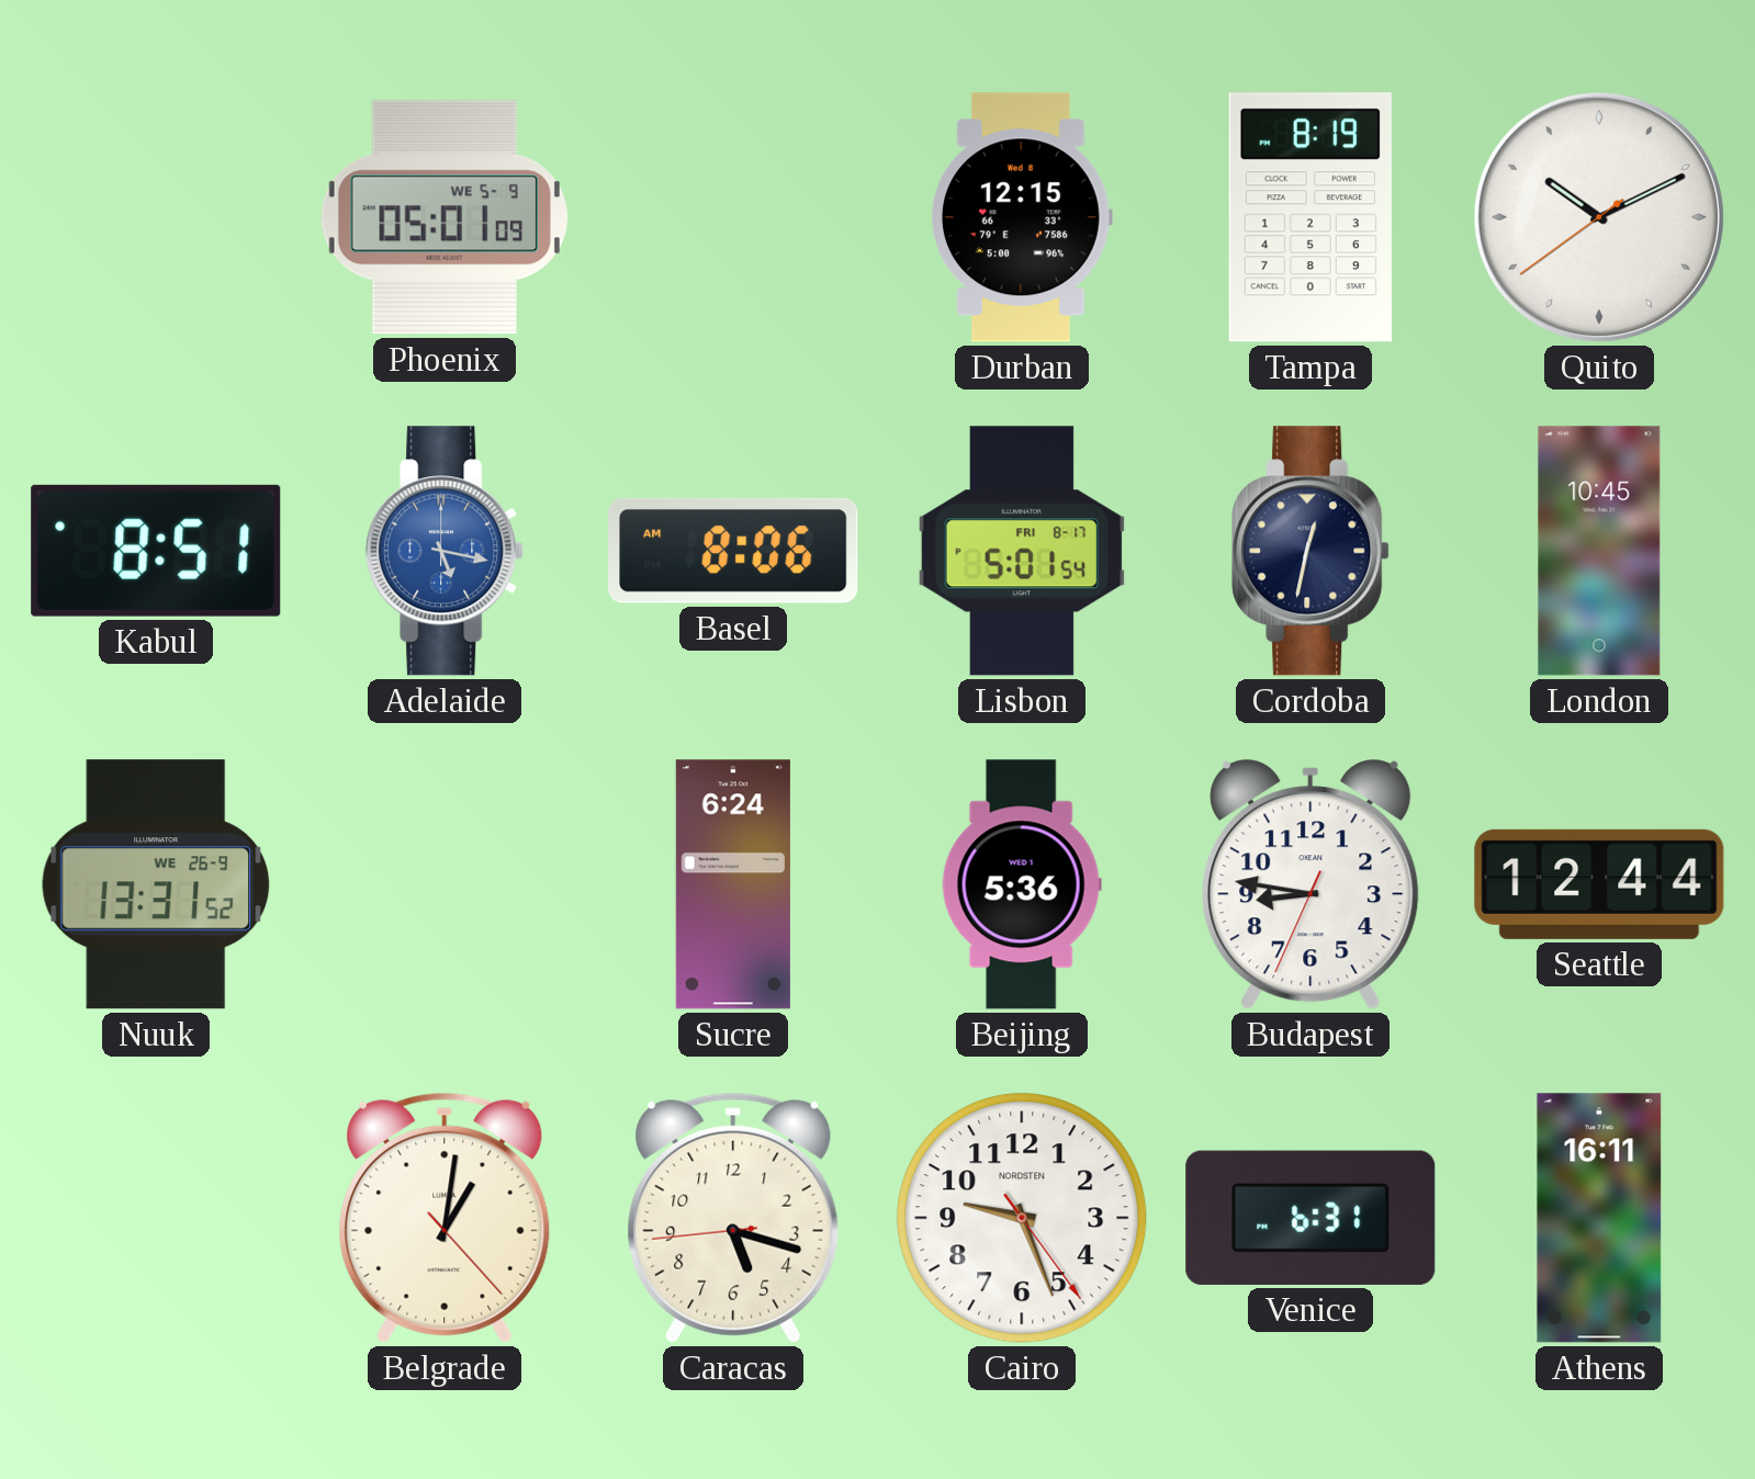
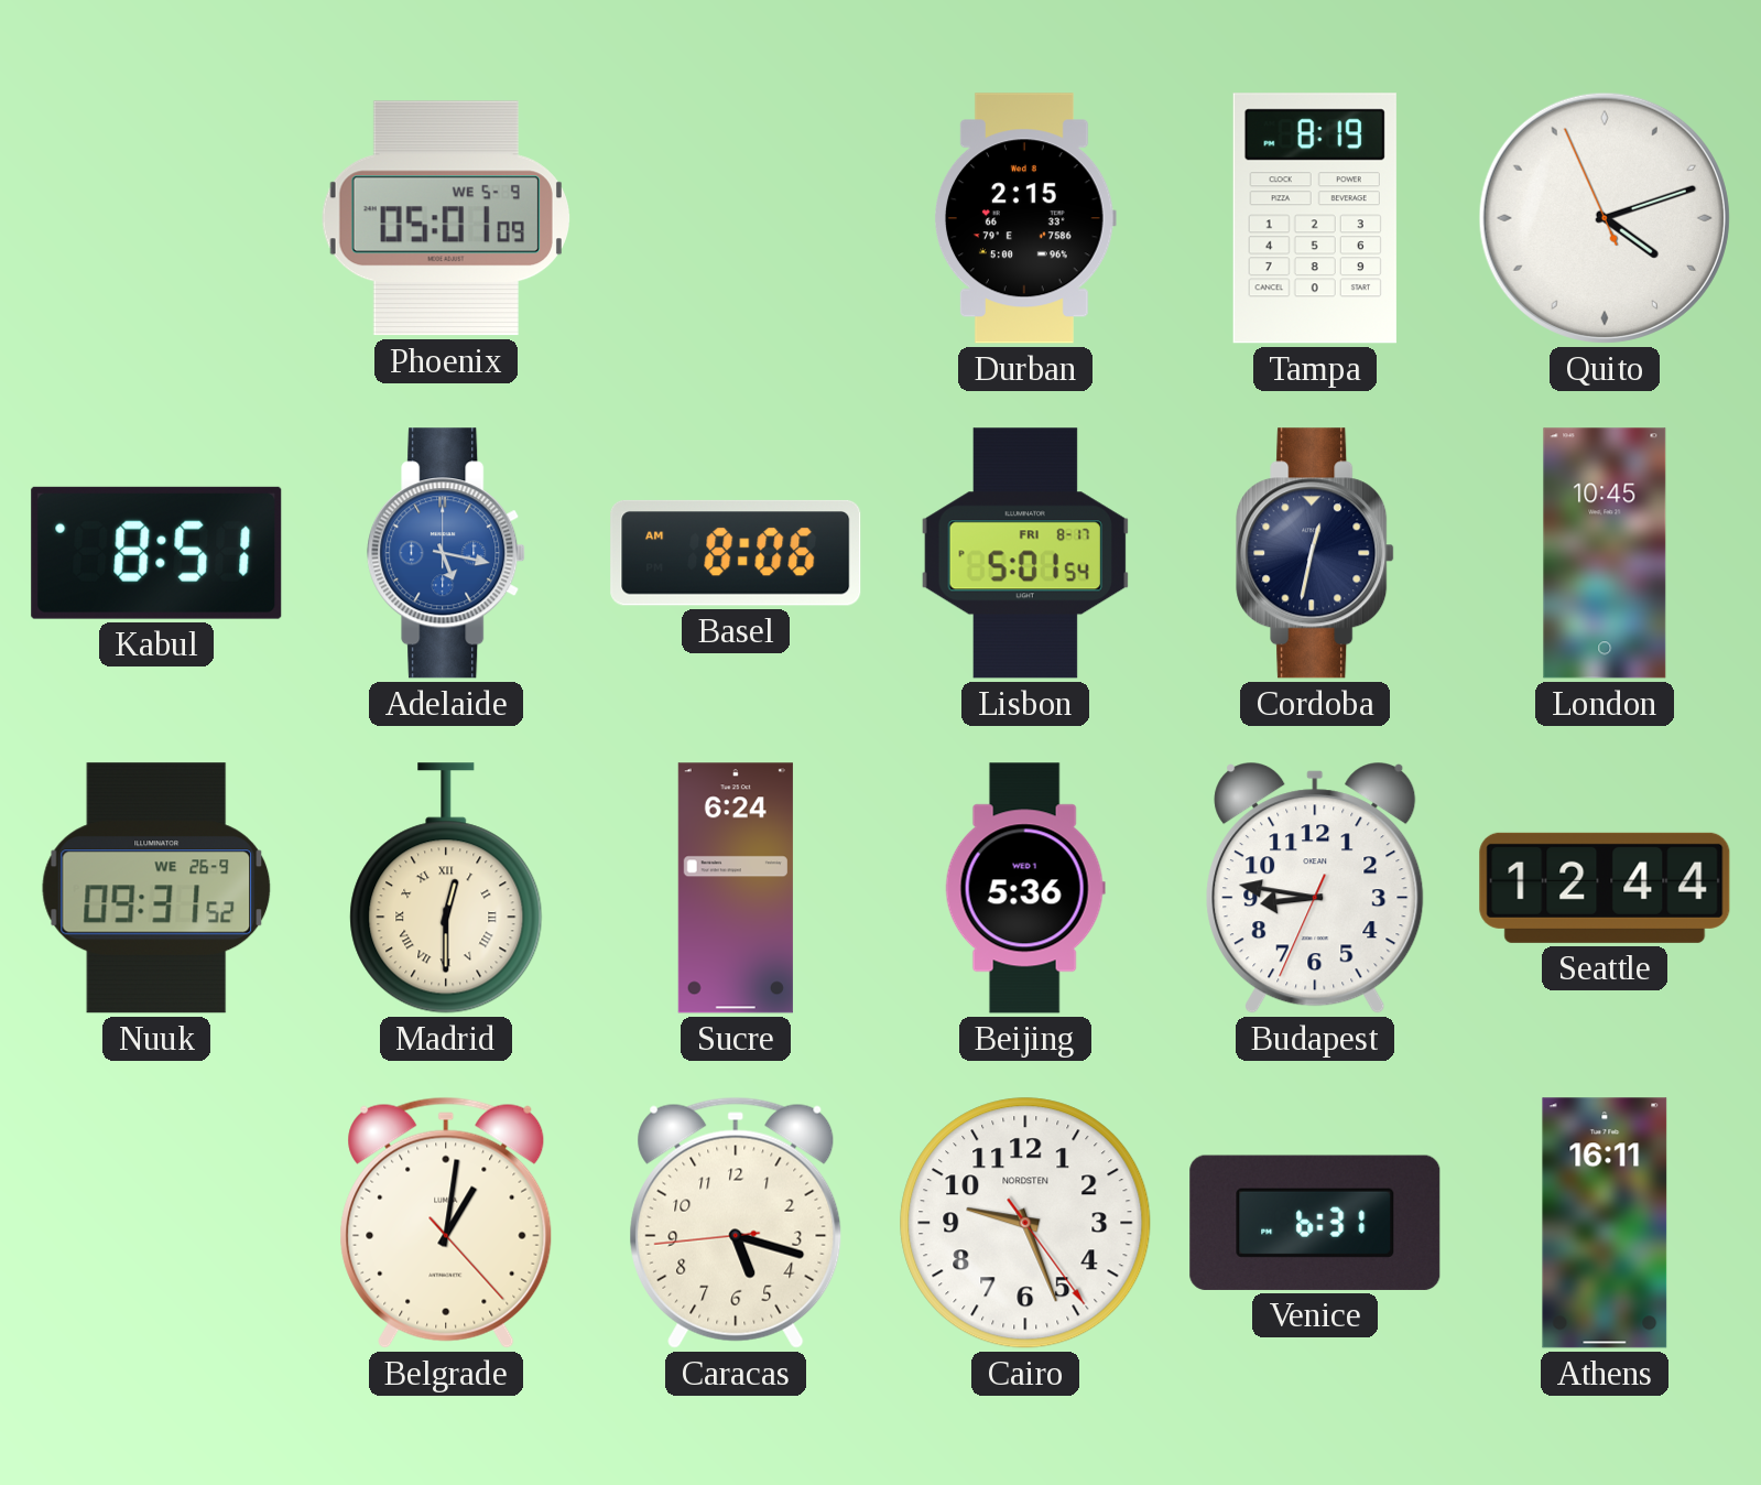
Durban: 12:15 -> 2:15
Quito: 10:10 -> 4:11
Nuuk: 13:31 -> 09:31
Madrid: none -> 12:30
